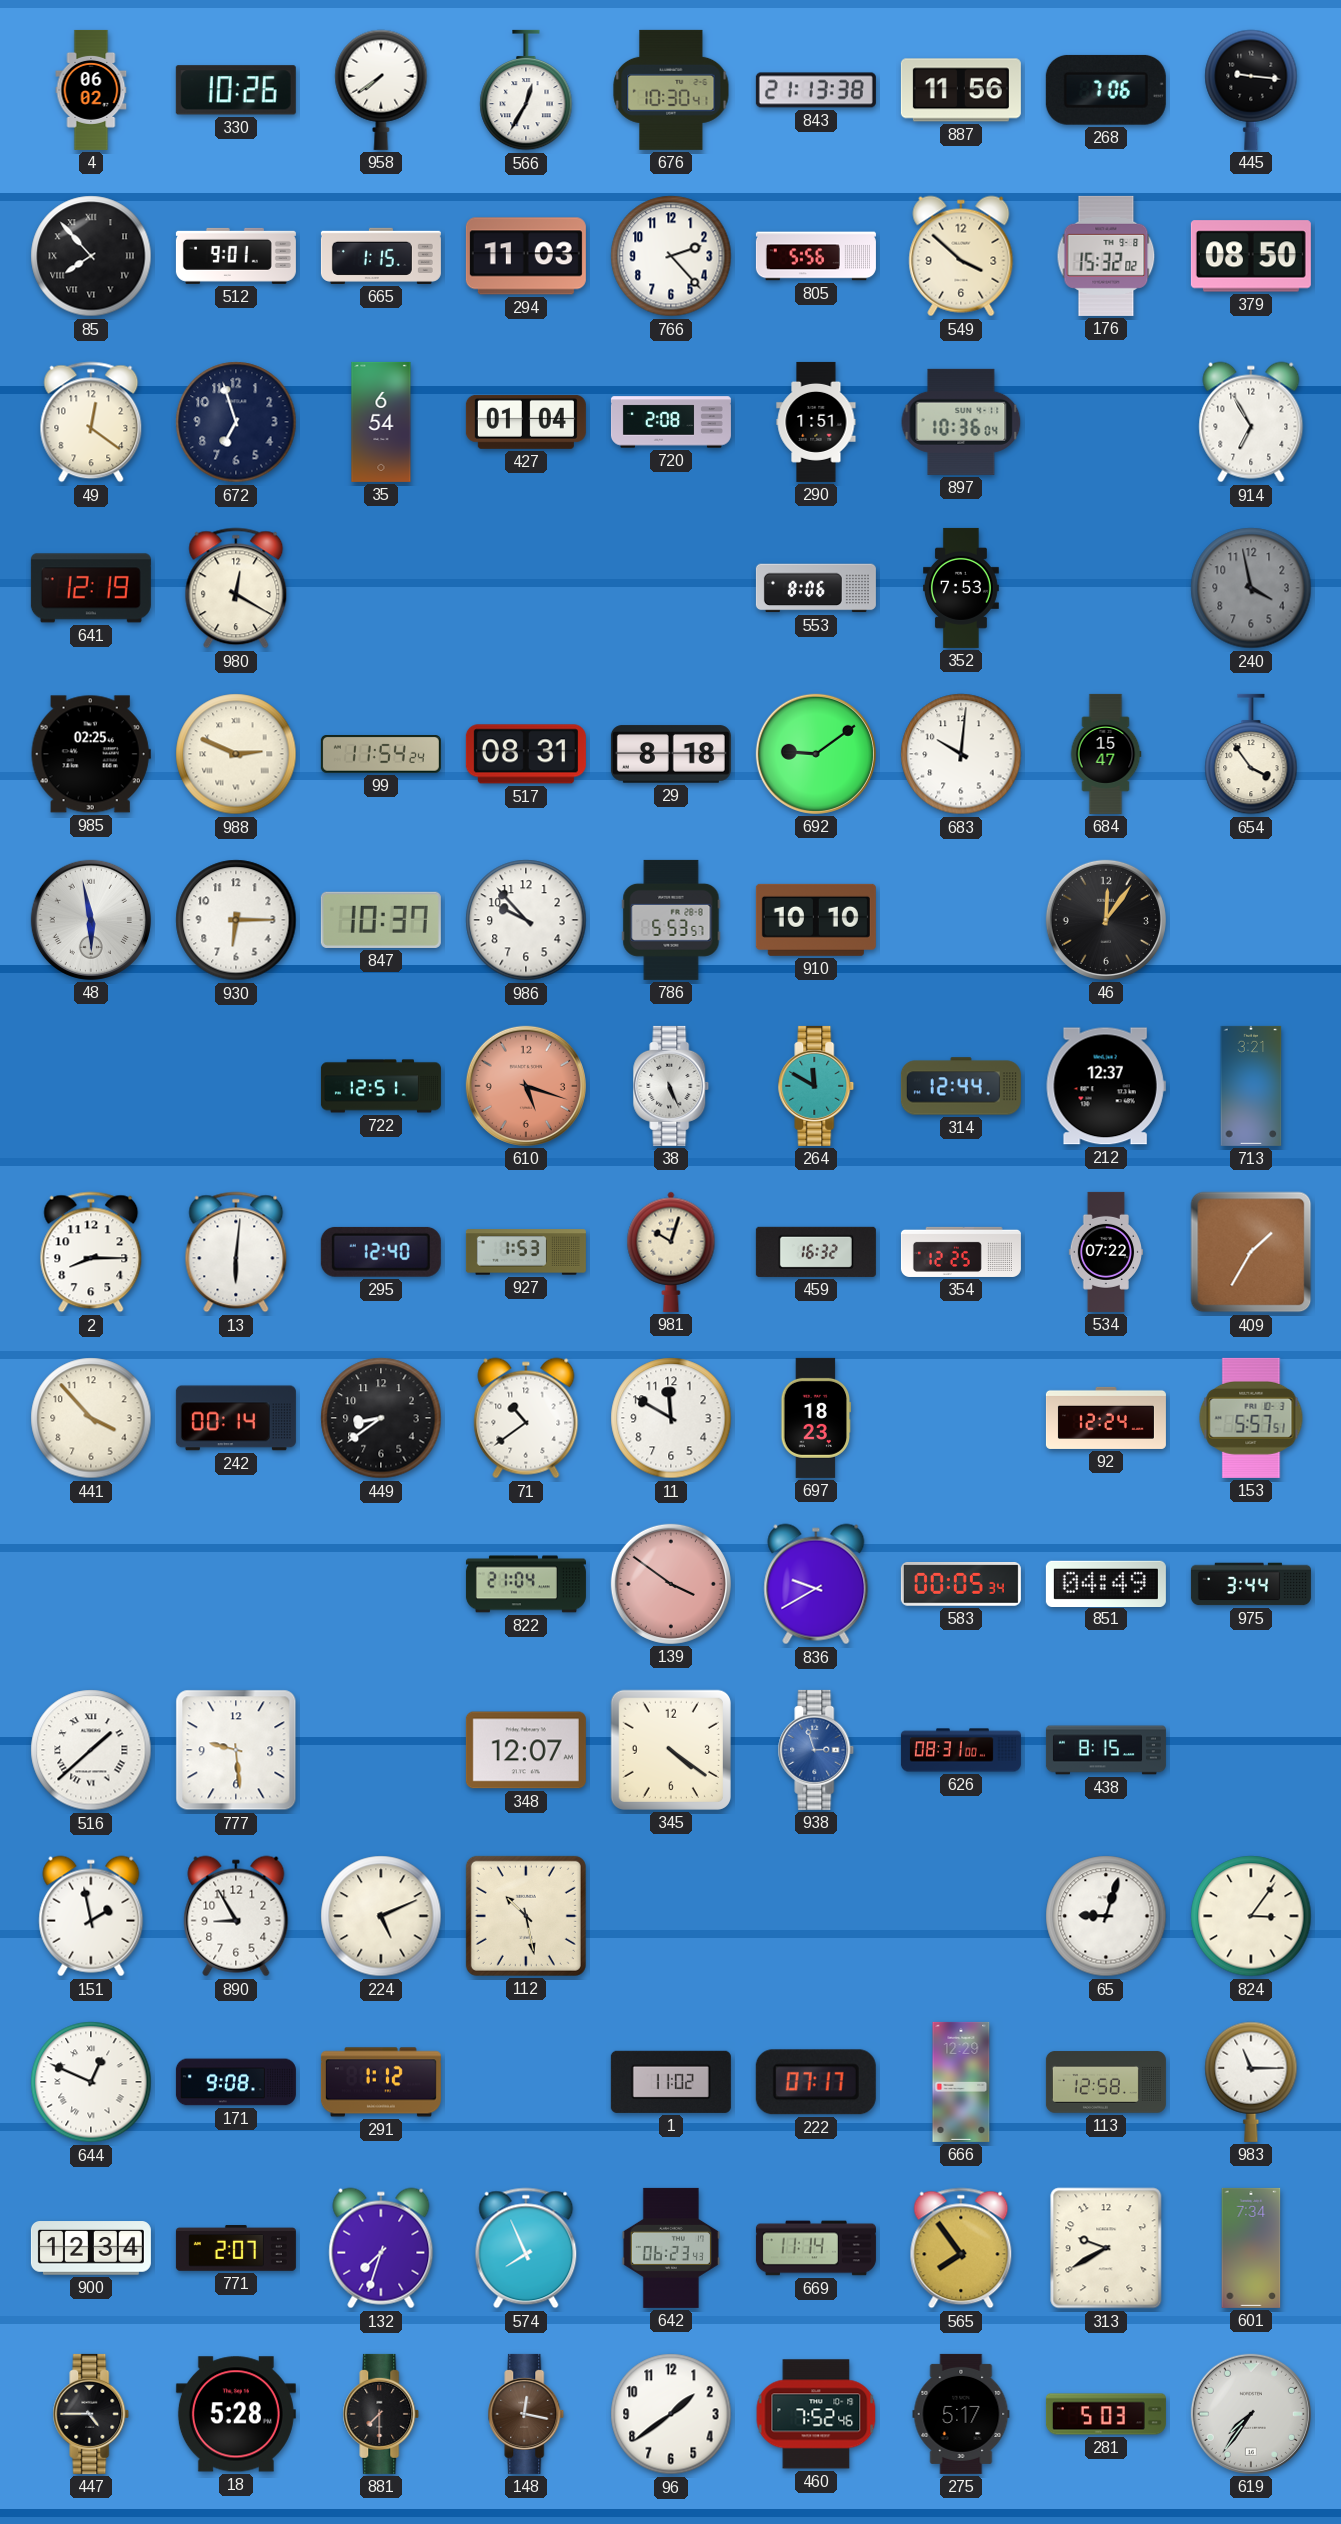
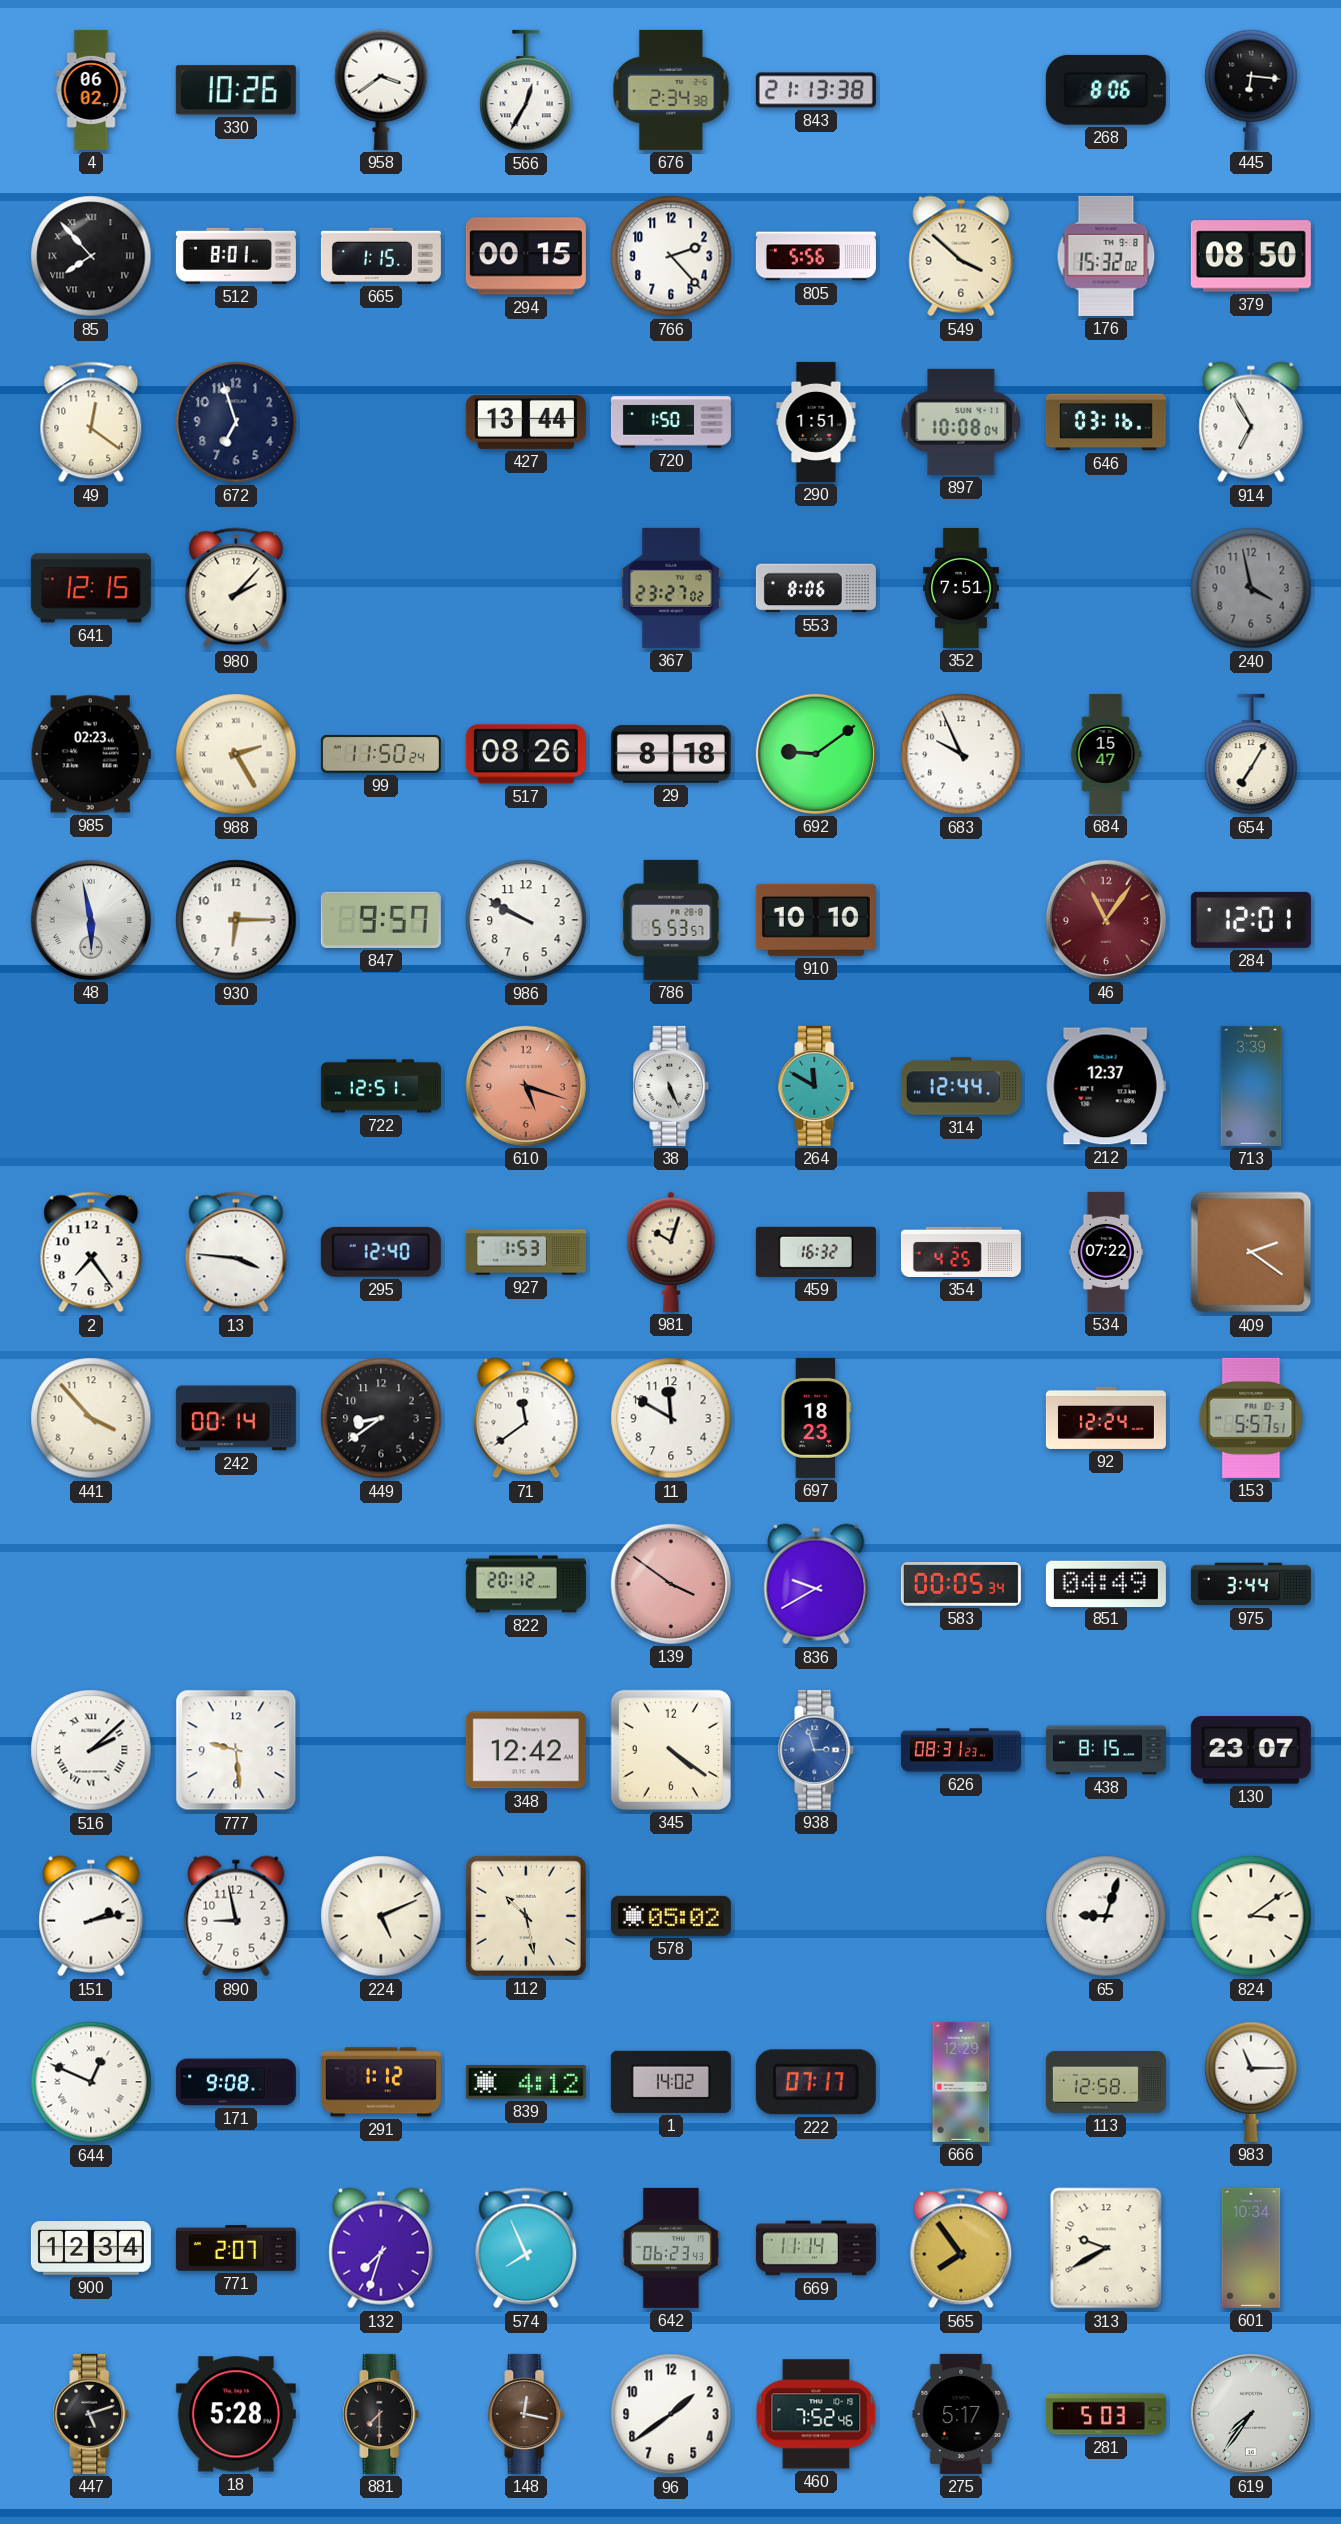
958: 7:39 -> 3:39
676: 10:30 -> 2:34
887: 11:56 -> none
268: 7:06 -> 8:06
445: 9:16 -> 6:16
512: 9:01 -> 8:01
294: 11:03 -> 00:15
35: 6:54 -> none
427: 01:04 -> 13:44
720: 2:08 -> 1:50
897: 10:36 -> 10:08
646: none -> 03:16
641: 12:19 -> 12:15
980: 12:20 -> 2:07
367: none -> 23:27
352: 7:53 -> 7:51
985: 02:25 -> 02:23
988: 2:49 -> 2:25
99: 11:54 -> 11:50
517: 08:31 -> 08:26
683: 10:01 -> 9:56
654: 3:54 -> 7:05
847: 10:37 -> 9:57
986: 9:53 -> 9:50
46: 12:06 -> 11:06
46 dial: black -> burgundy
284: none -> 12:01
713: 3:21 -> 3:39
2: 8:15 -> 7:24
13: 6:01 -> 3:46
354: 12:25 -> 4:25
409: 1:35 -> 2:21
71: 10:39 -> 11:39
822: 21:04 -> 20:12
516: 1:38 -> 2:08
348: 12:07 -> 12:42
626: 08:31:00 -> 08:31:23
130: none -> 23:07
151: 1:58 -> 2:13
890: 8:55 -> 8:58
578: none -> 05:02
824: 3:06 -> 3:09
839: none -> 4:12
1: 11:02 -> 14:02
601: 7:34 -> 10:34
447: 4:45 -> 5:12
